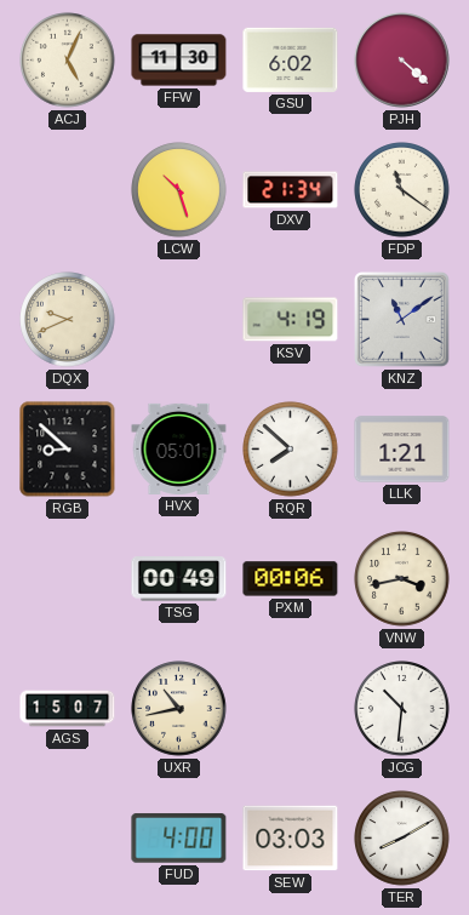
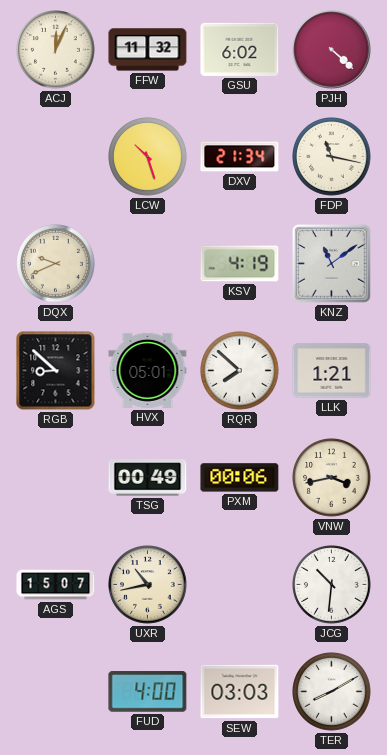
ACJ: 5:04 -> 12:04
FFW: 11:30 -> 11:32
FDP: 11:21 -> 11:17
